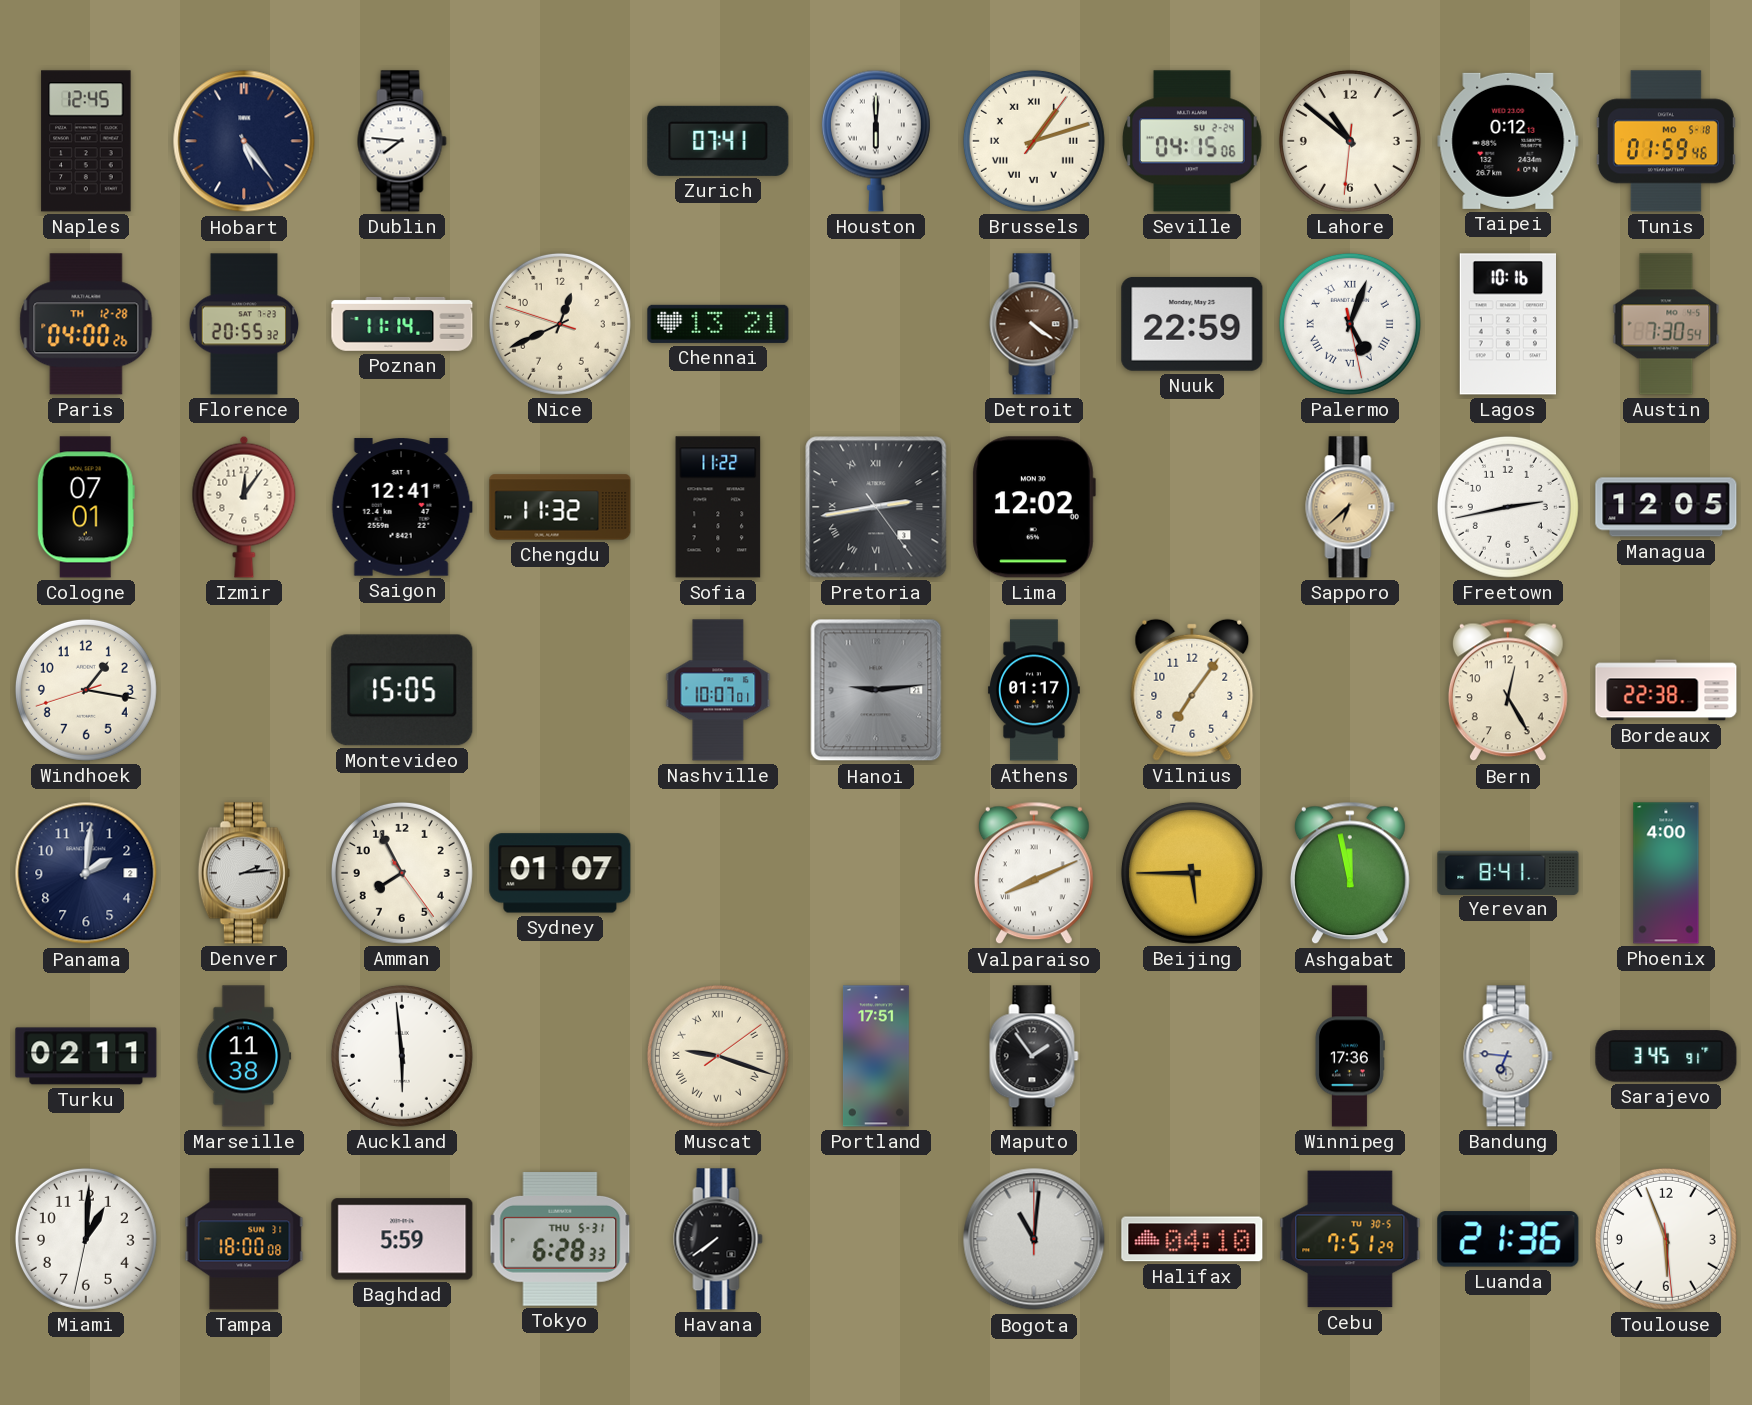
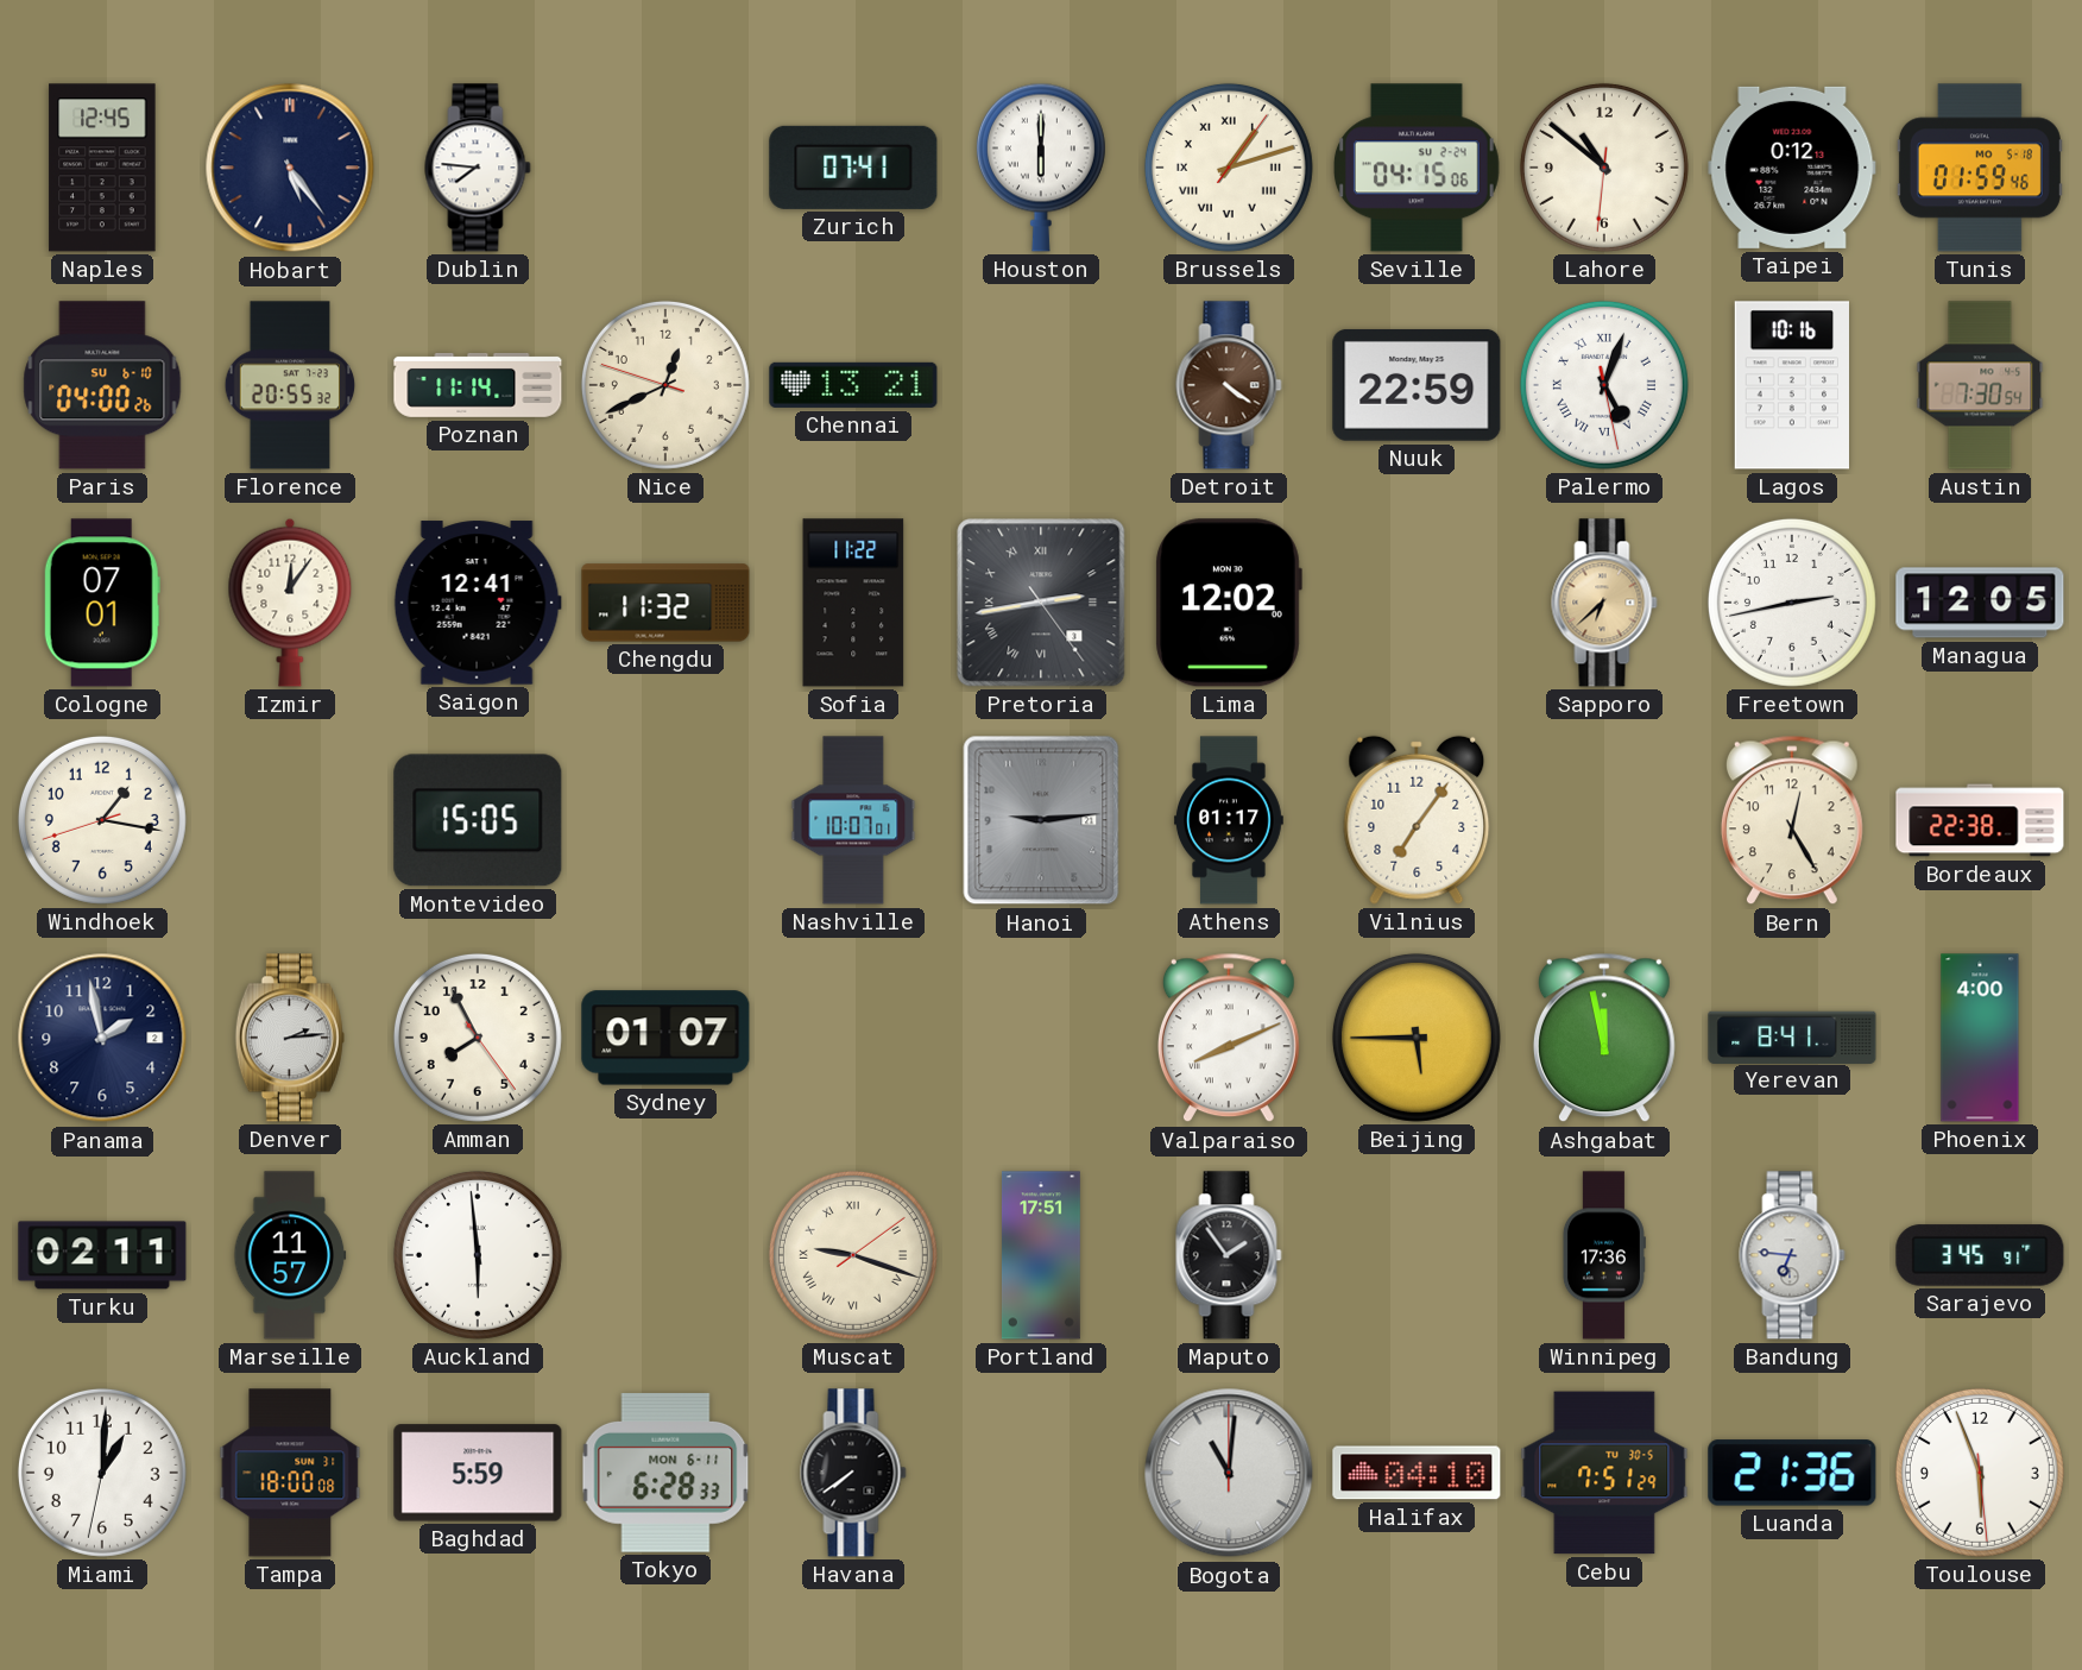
Paris date: TH 12-28 -> SU 6-10
Panama: 2:01 -> 1:58
Marseille: 11:38 -> 11:57
Tokyo date: THU 5-31 -> MON 6-11
